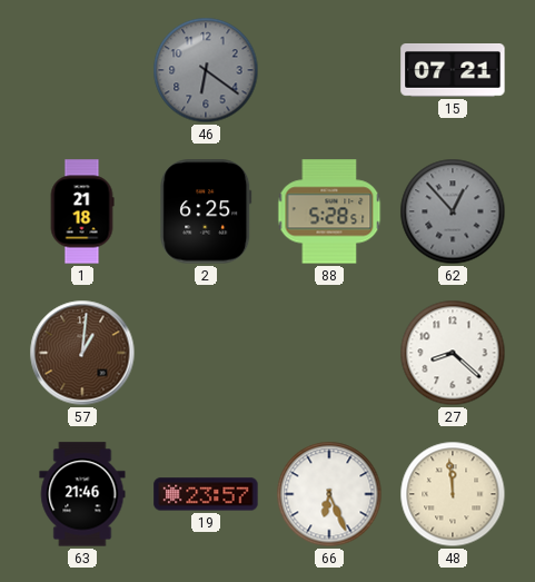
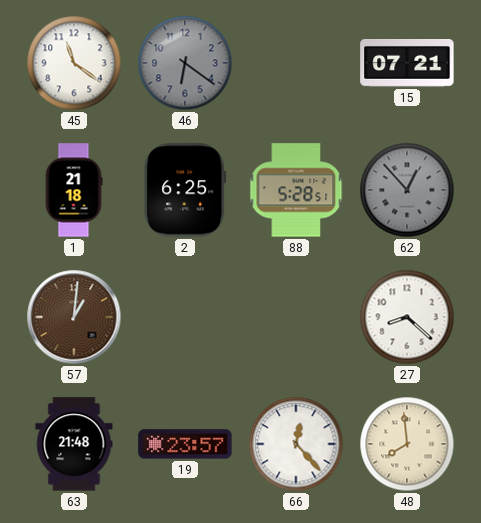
45: none -> 11:21
63: 21:46 -> 21:48
66: 6:26 -> 12:23
48: 11:59 -> 7:59
